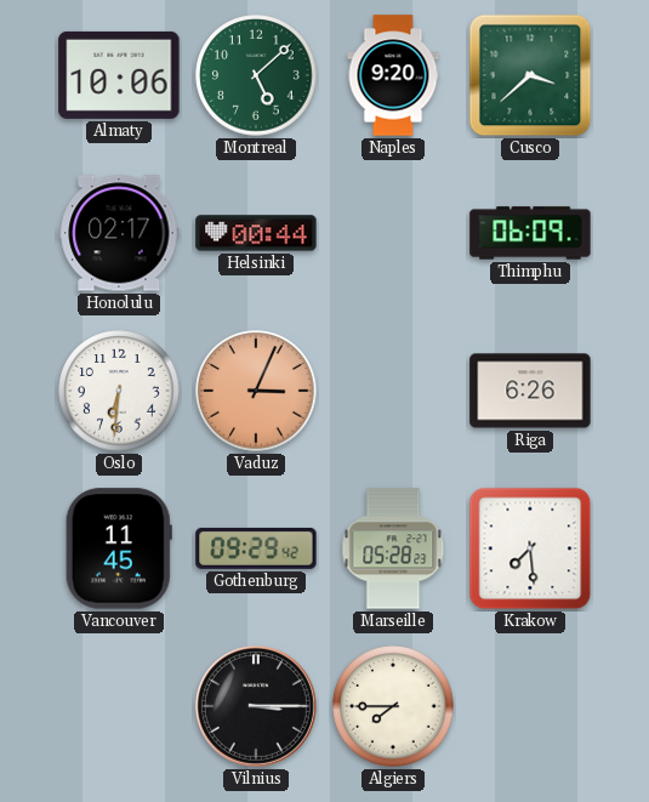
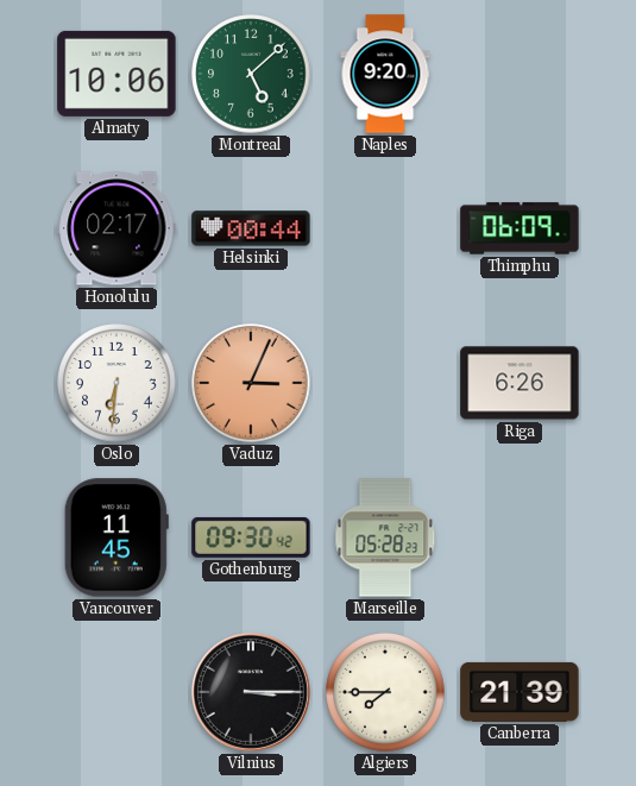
Cusco: 3:38 -> none
Gothenburg: 09:29 -> 09:30
Krakow: 7:29 -> none
Canberra: none -> 21:39
